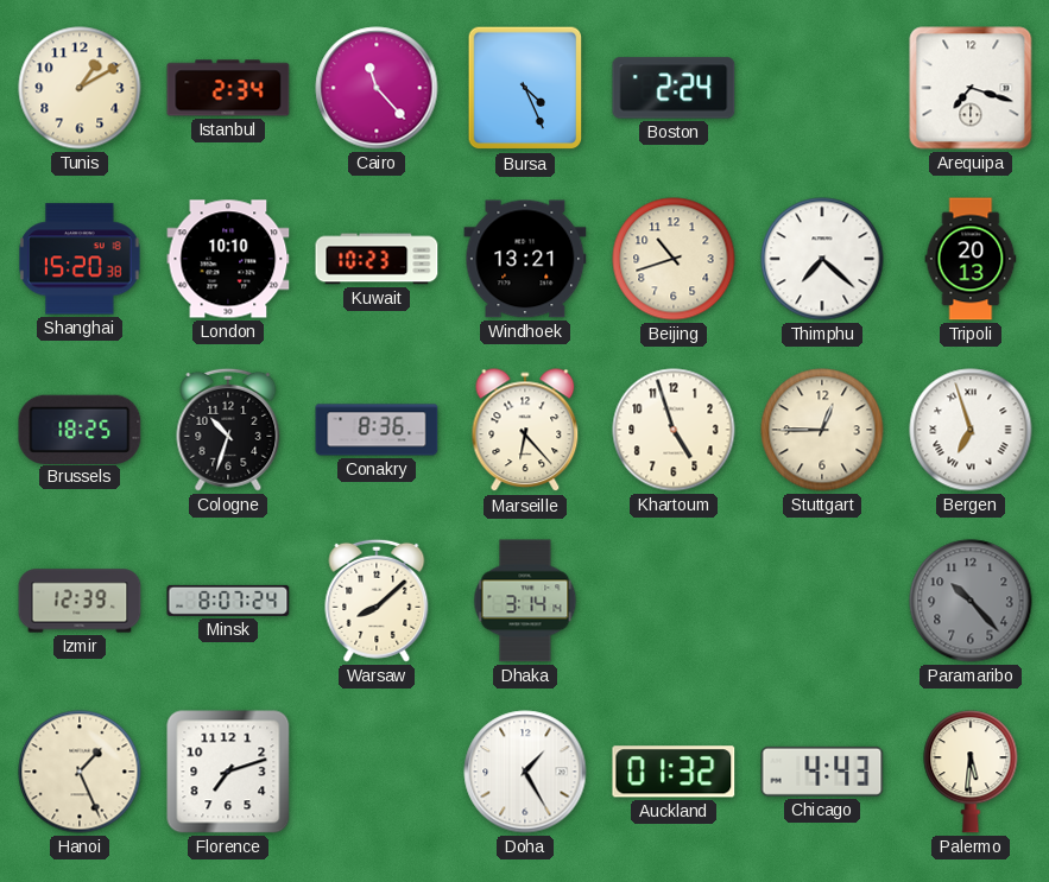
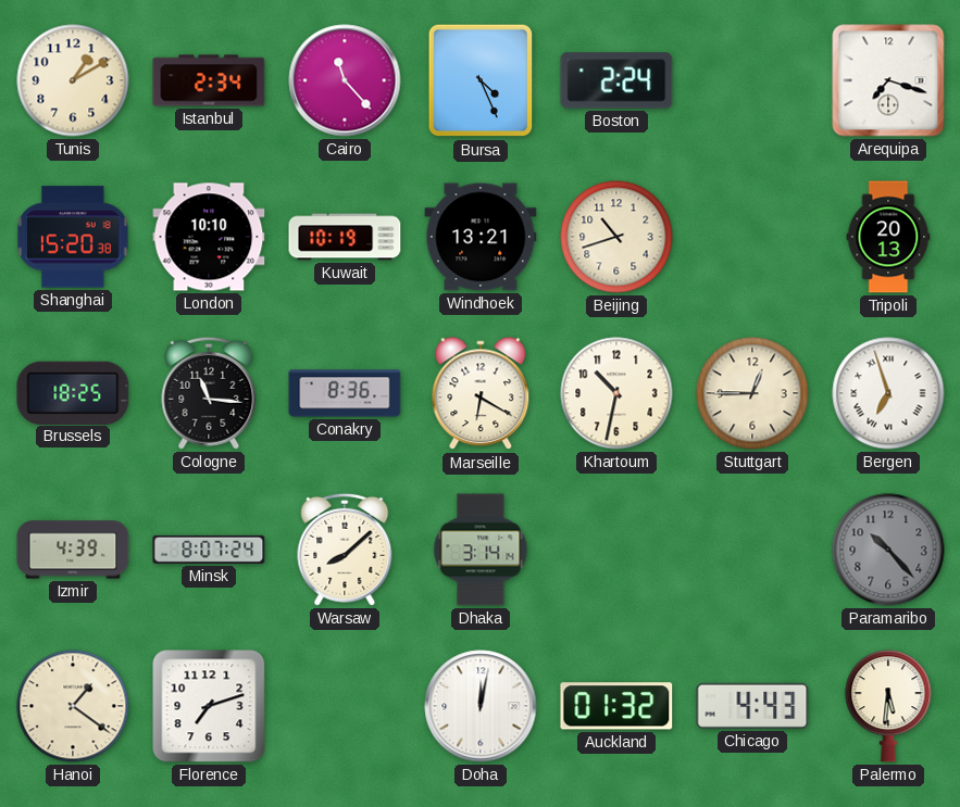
Kuwait: 10:23 -> 10:19
Thimphu: 7:22 -> none
Cologne: 10:33 -> 11:16
Marseille: 6:23 -> 6:20
Khartoum: 4:57 -> 10:32
Izmir: 12:39 -> 4:39
Hanoi: 1:26 -> 1:21
Doha: 1:25 -> 12:02
